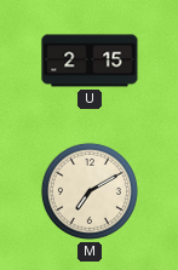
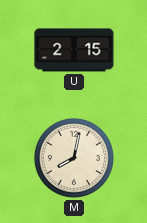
M: 7:10 -> 8:02
